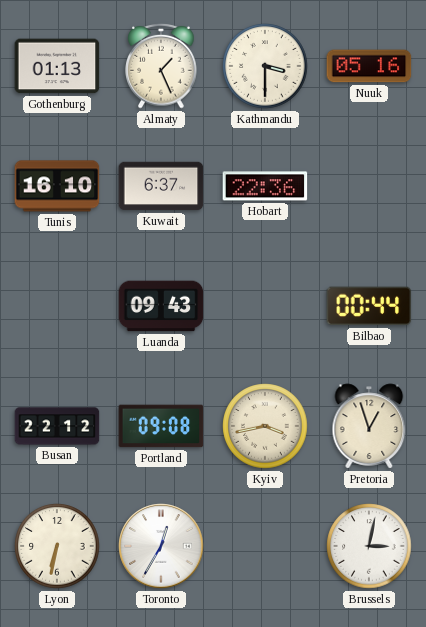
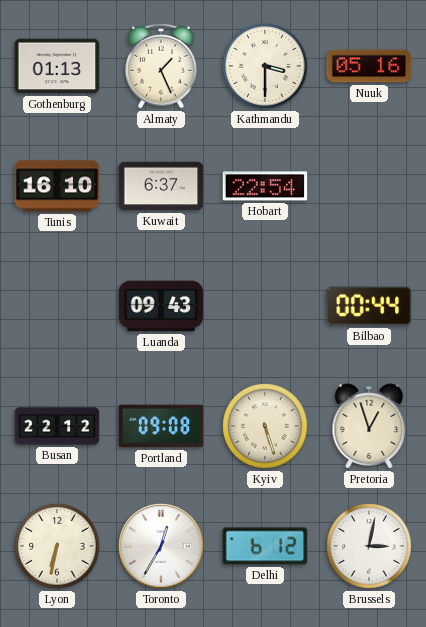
Hobart: 22:36 -> 22:54
Kyiv: 3:43 -> 5:27
Delhi: none -> 6:12
